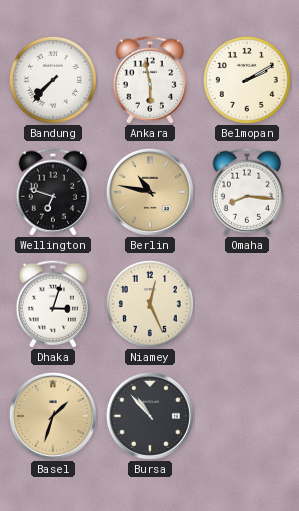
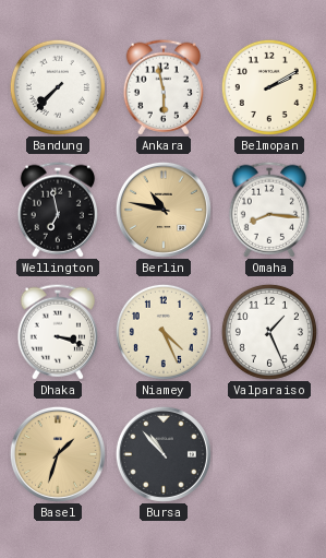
Wellington: 6:48 -> 6:58
Dhaka: 3:03 -> 3:18
Niamey: 12:26 -> 4:26
Valparaiso: none -> 1:26
